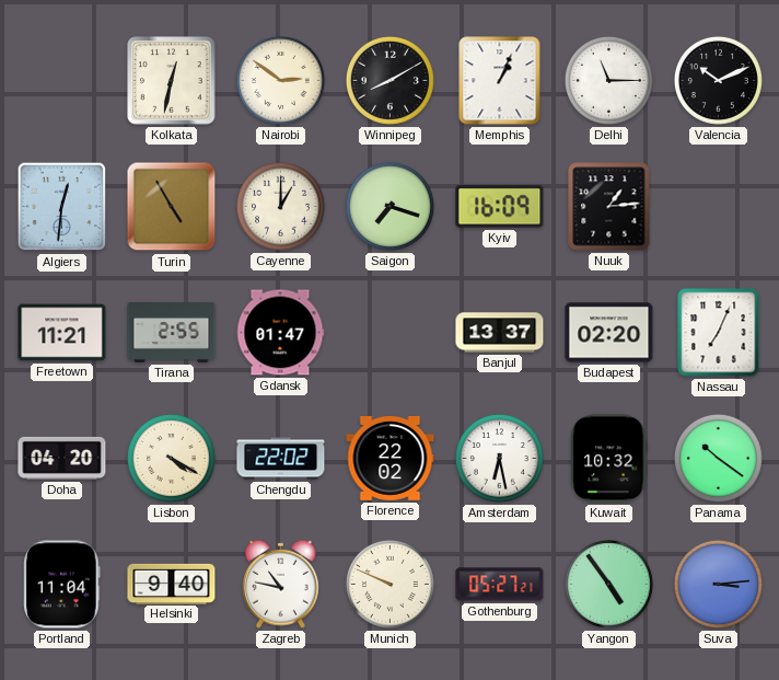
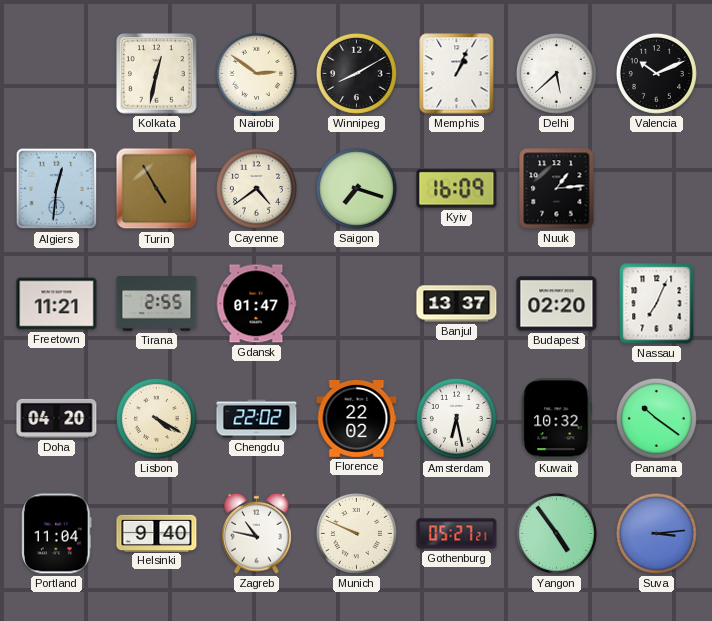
Delhi: 11:15 -> 5:38
Cayenne: 1:00 -> 4:39
